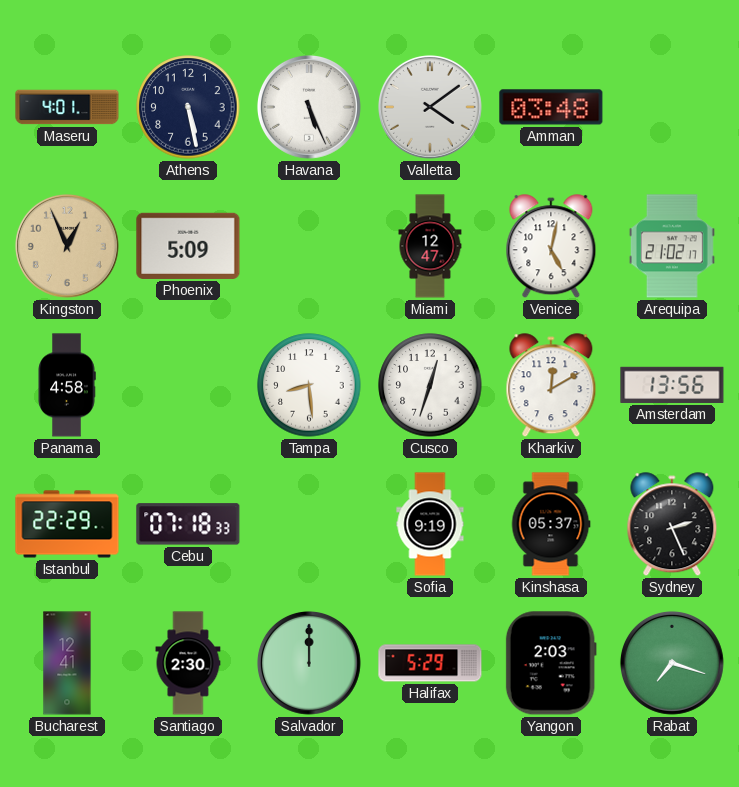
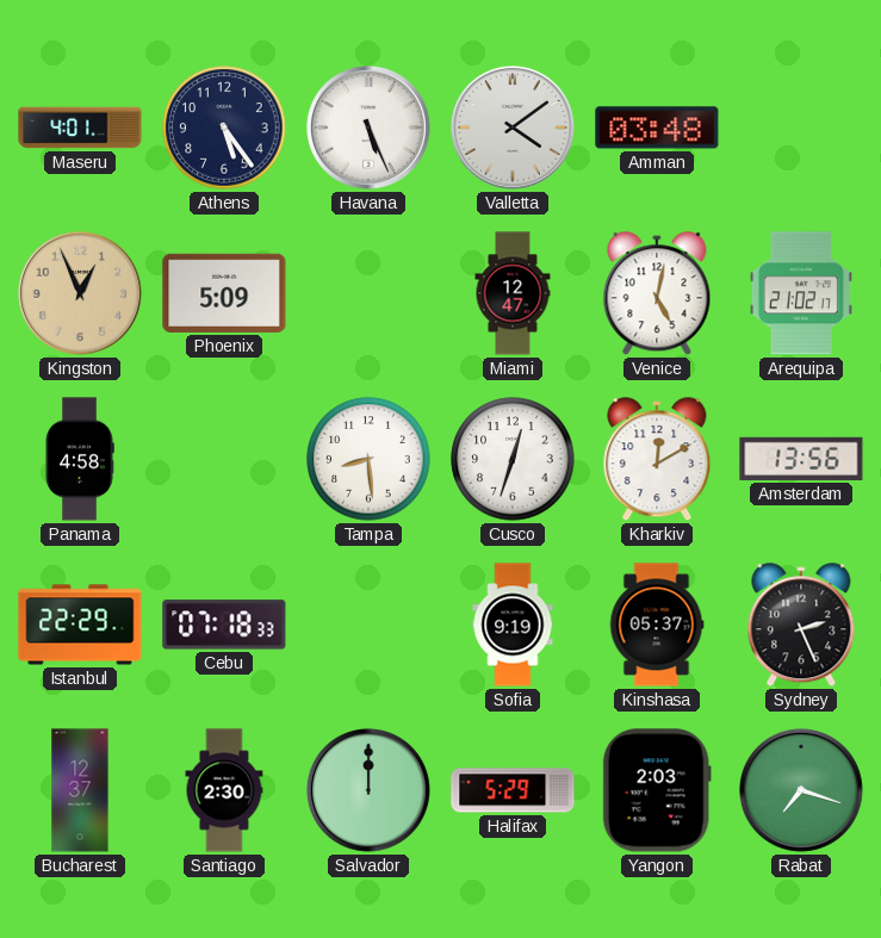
Athens: 5:28 -> 5:24
Bucharest: 12:41 -> 12:37
